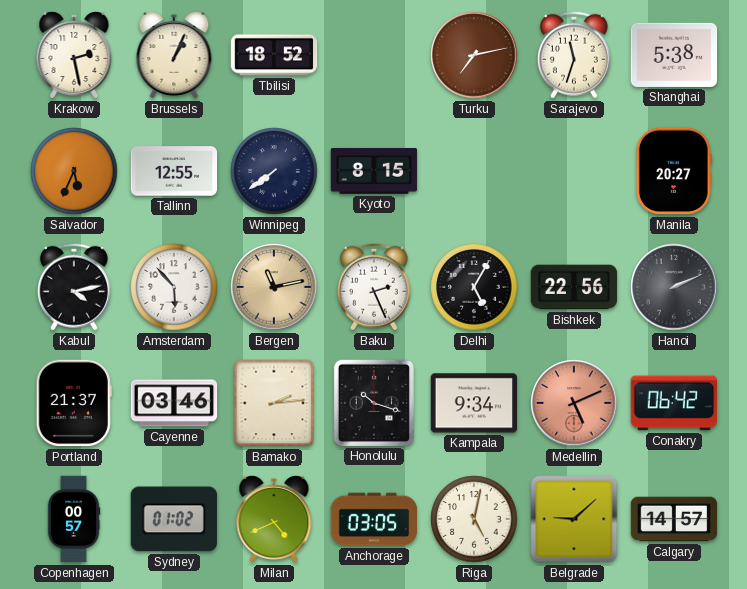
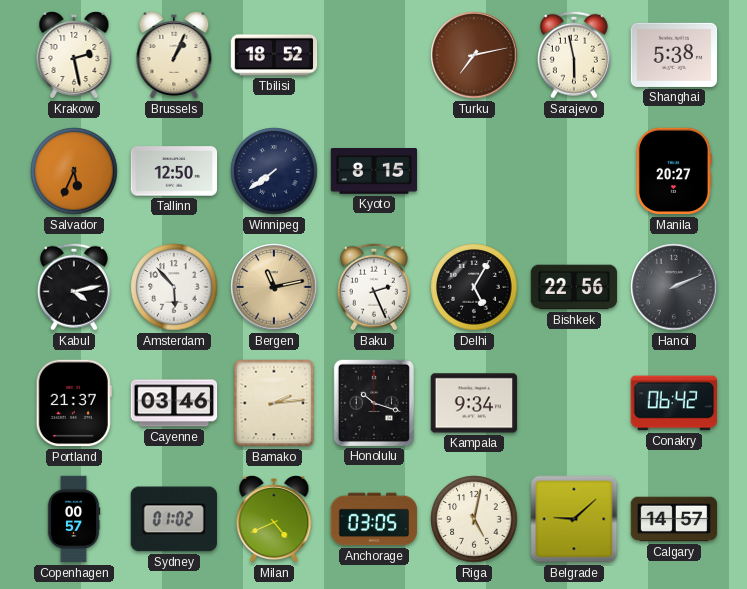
Sarajevo: 11:33 -> 5:58
Tallinn: 12:55 -> 12:50
Medellin: 5:11 -> none
